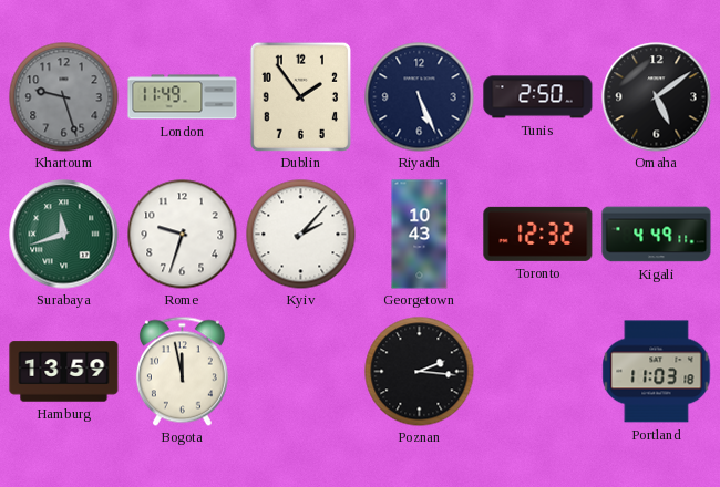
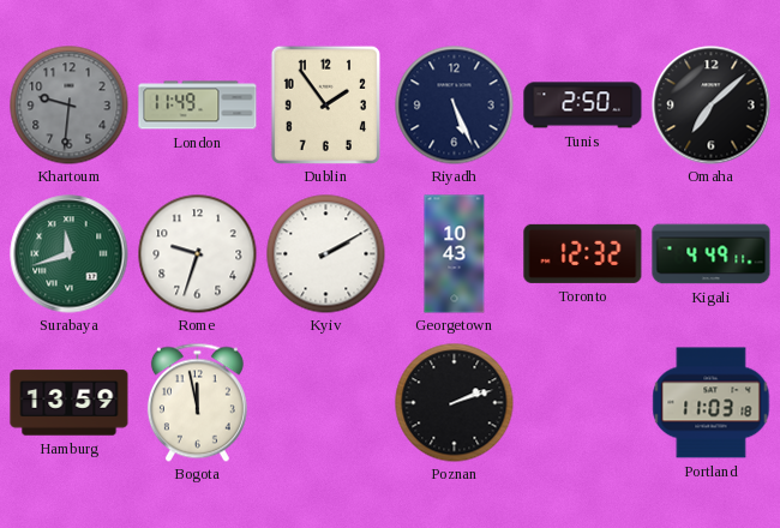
Khartoum: 9:27 -> 9:31
Omaha: 5:09 -> 7:08
Kyiv: 2:07 -> 2:10
Poznan: 2:16 -> 2:12
